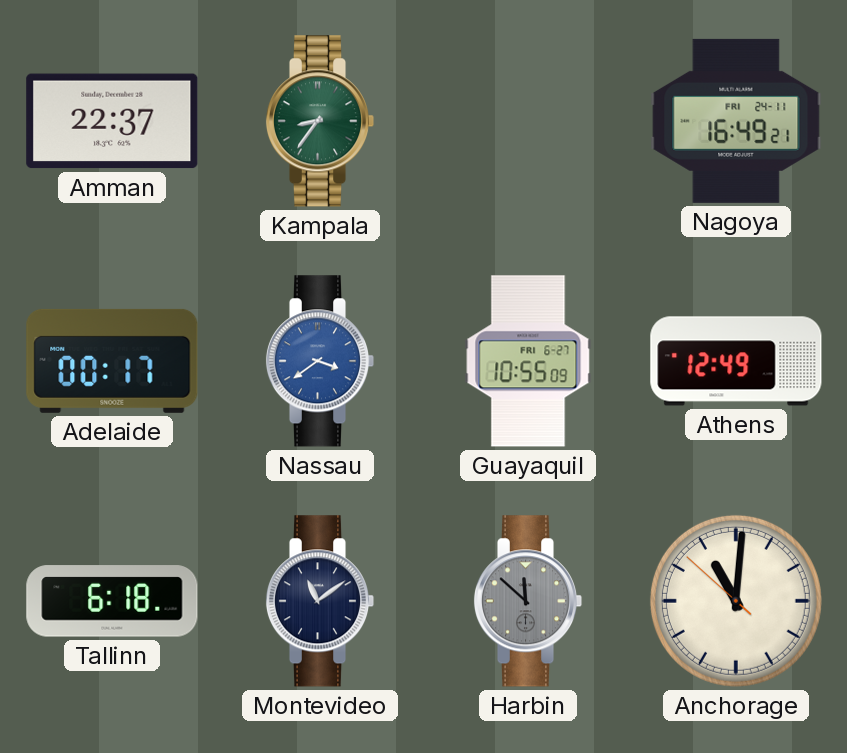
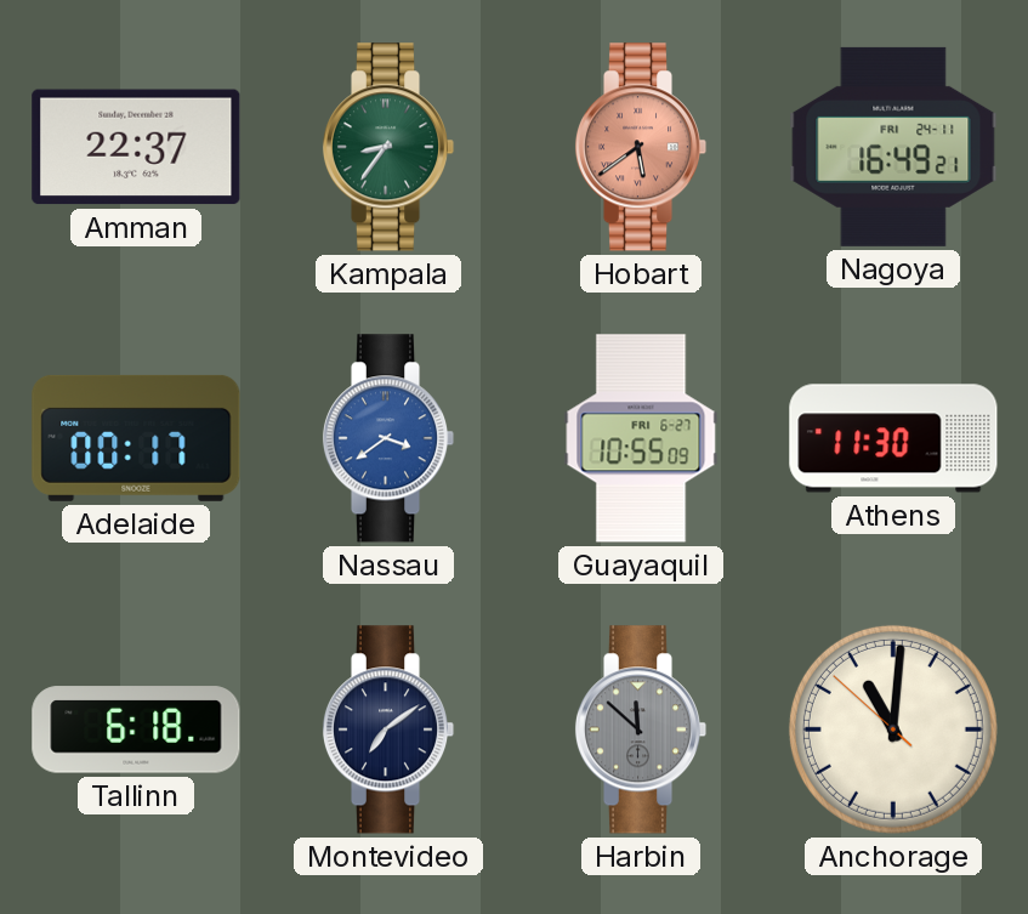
Hobart: none -> 5:39
Athens: 12:49 -> 11:30
Montevideo: 11:09 -> 7:09
